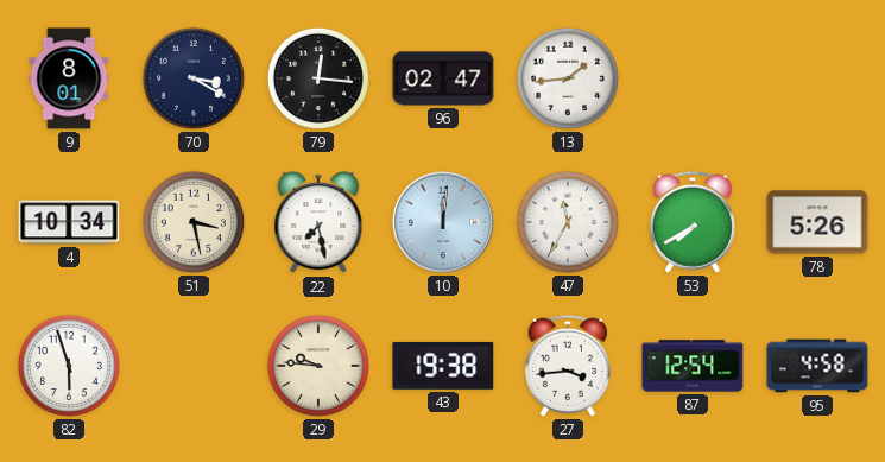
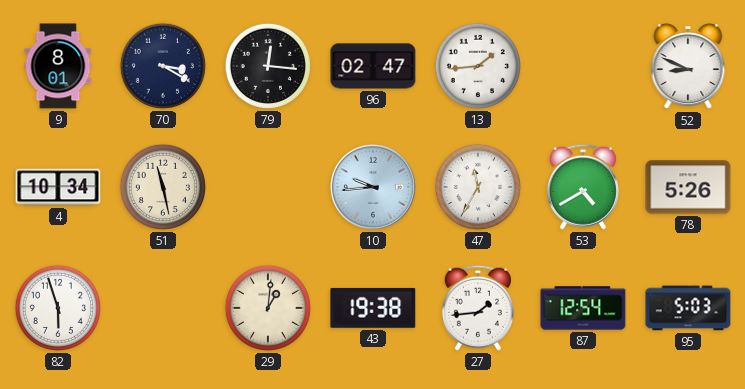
52: none -> 8:49
51: 3:28 -> 11:28
22: 7:28 -> none
10: 12:01 -> 9:44
53: 7:40 -> 4:40
29: 9:46 -> 1:01
27: 3:44 -> 1:44
95: 4:58 -> 5:03
